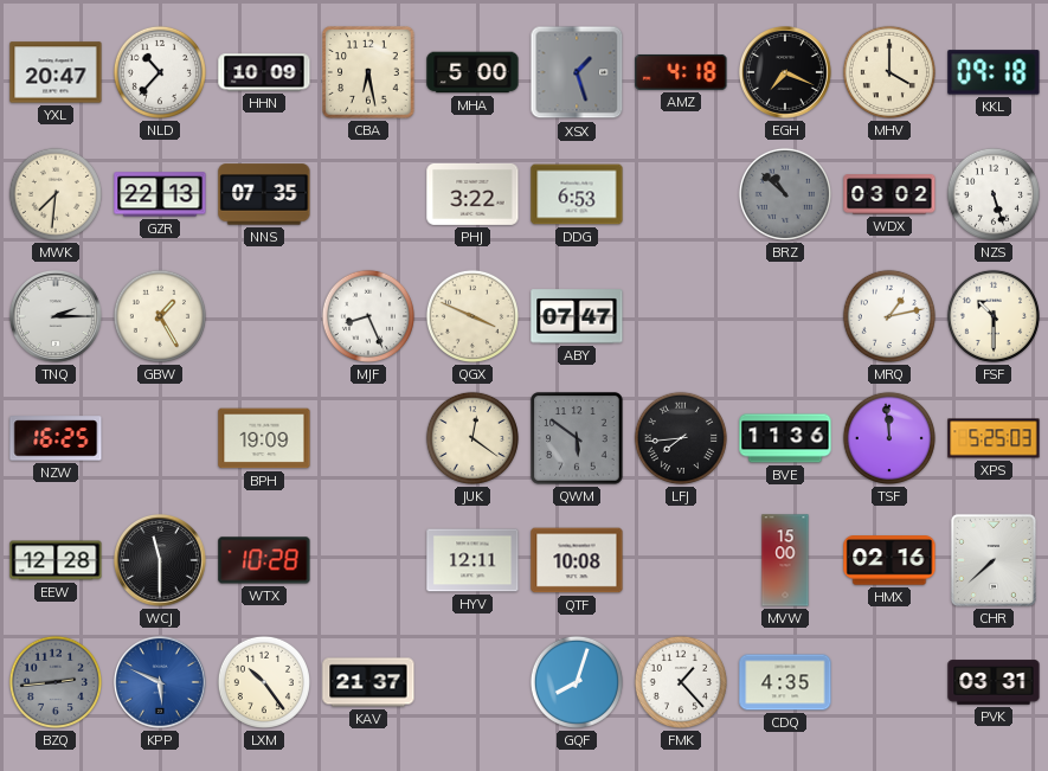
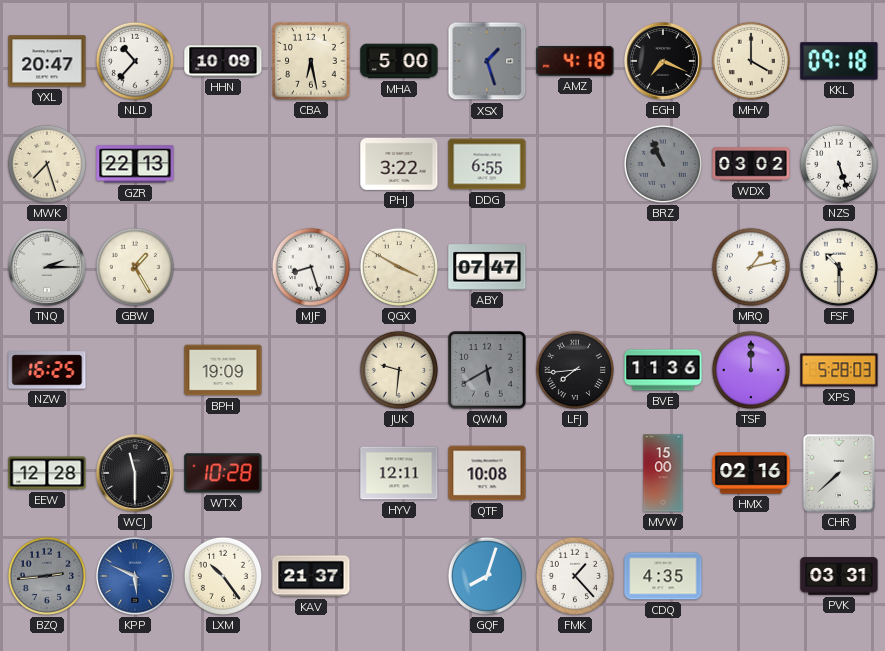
MWK: 7:31 -> 7:27
NNS: 07:35 -> none
DDG: 6:53 -> 6:55
BRZ: 10:52 -> 10:56
MJF: 8:26 -> 8:27
QGX: 3:49 -> 3:50
JUK: 12:21 -> 9:31
QWM: 5:51 -> 5:40
TSF: 11:59 -> 12:00
XPS: 5:25 -> 5:28
